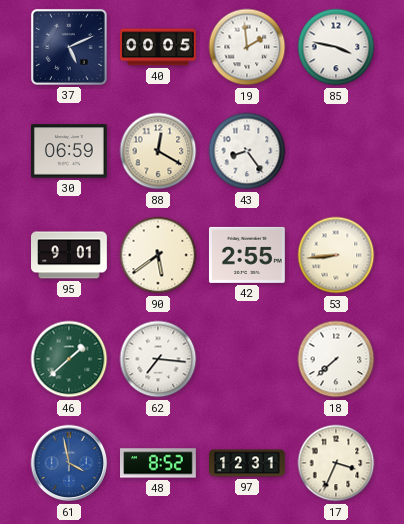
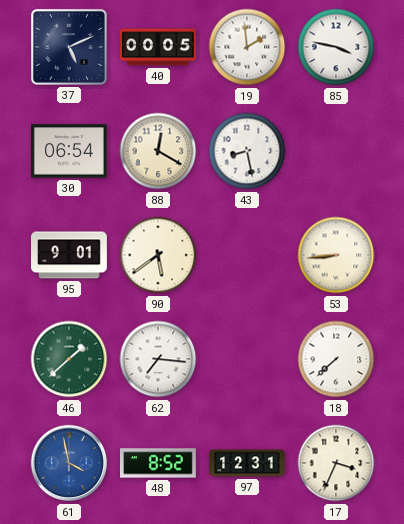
30: 06:59 -> 06:54
43: 8:24 -> 8:28
42: 2:55 -> none
